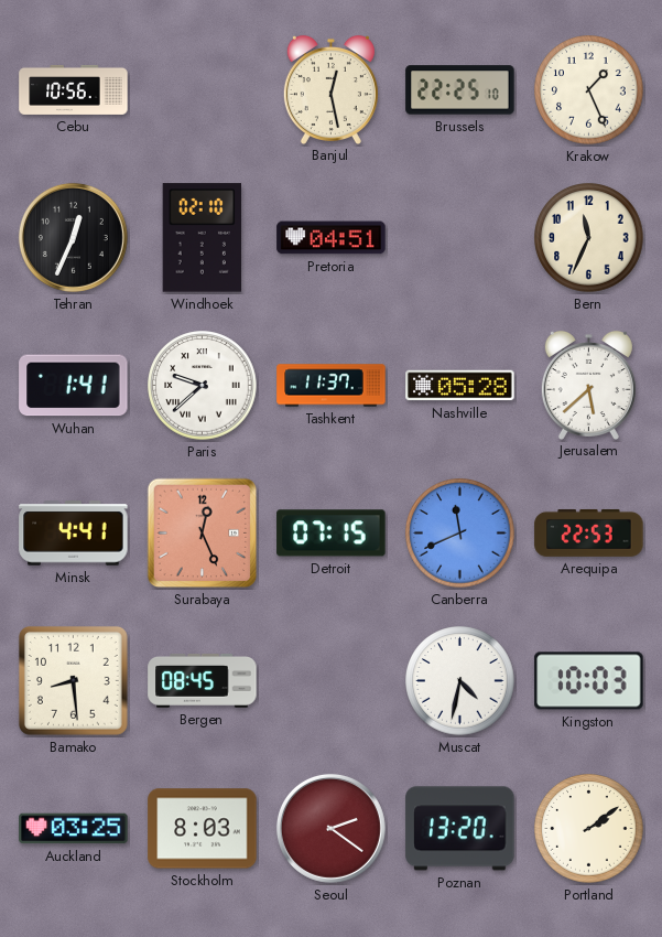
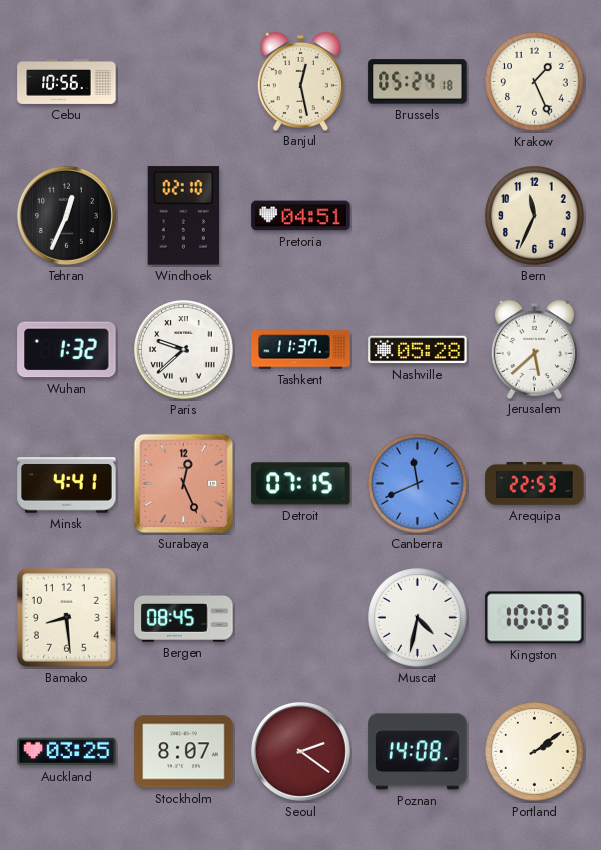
Brussels: 22:25 -> 05:24
Wuhan: 1:41 -> 1:32
Stockholm: 8:03 -> 8:07
Poznan: 13:20 -> 14:08
